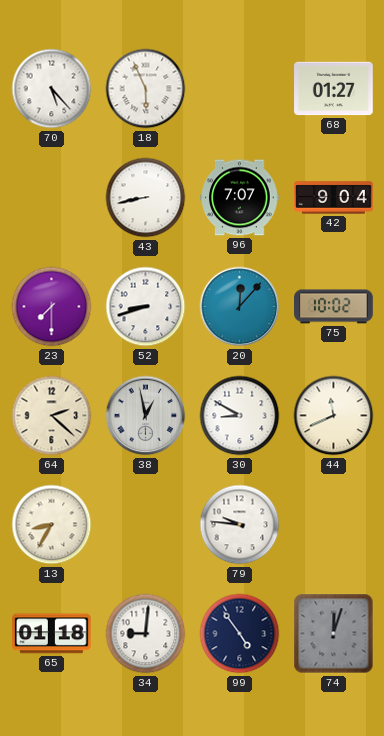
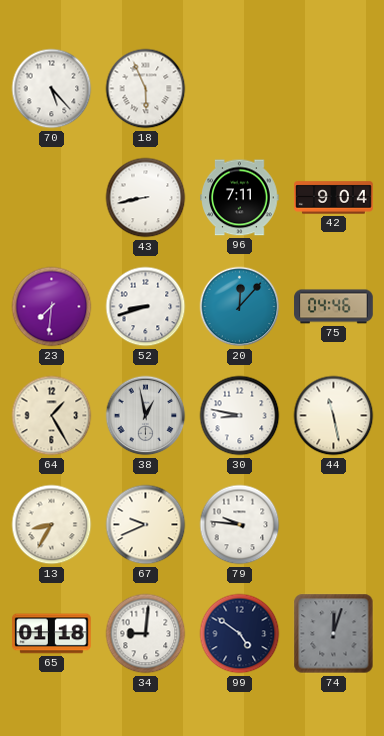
68: 01:27 -> none
96: 7:07 -> 7:11
23: 7:30 -> 7:31
75: 10:02 -> 04:46
64: 2:22 -> 1:25
30: 8:50 -> 8:47
44: 11:41 -> 11:28
67: none -> 9:41
99: 4:54 -> 4:51
